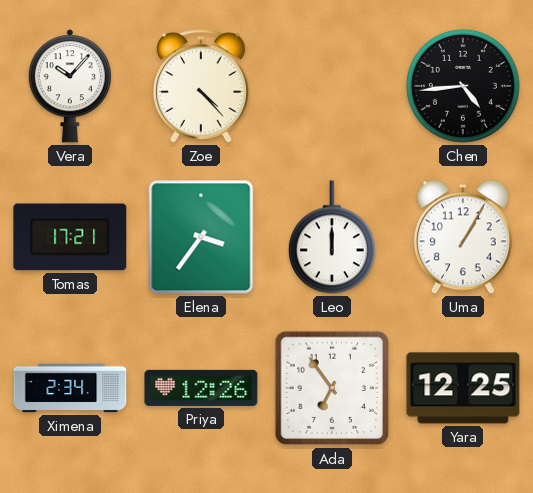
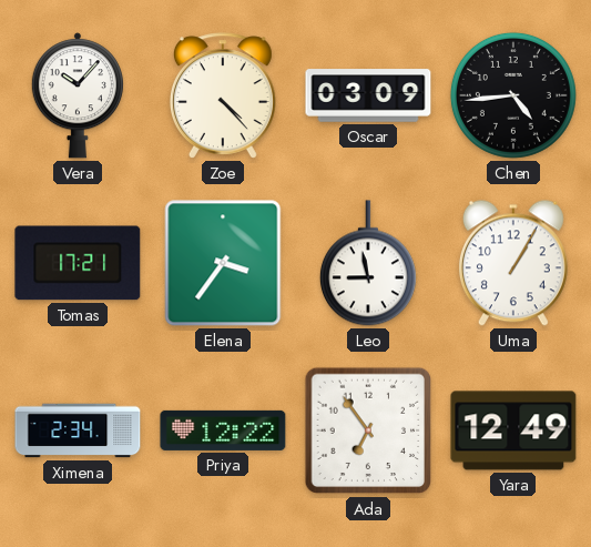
Oscar: none -> 03:09
Leo: 12:00 -> 8:58
Priya: 12:26 -> 12:22
Yara: 12:25 -> 12:49
